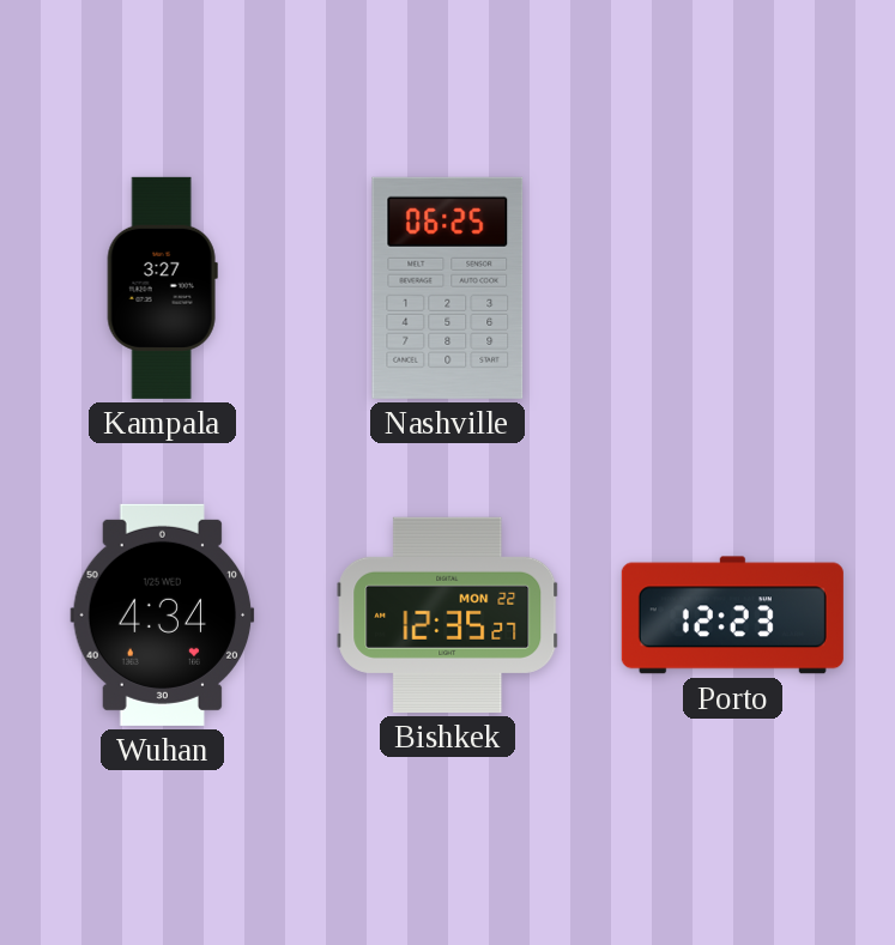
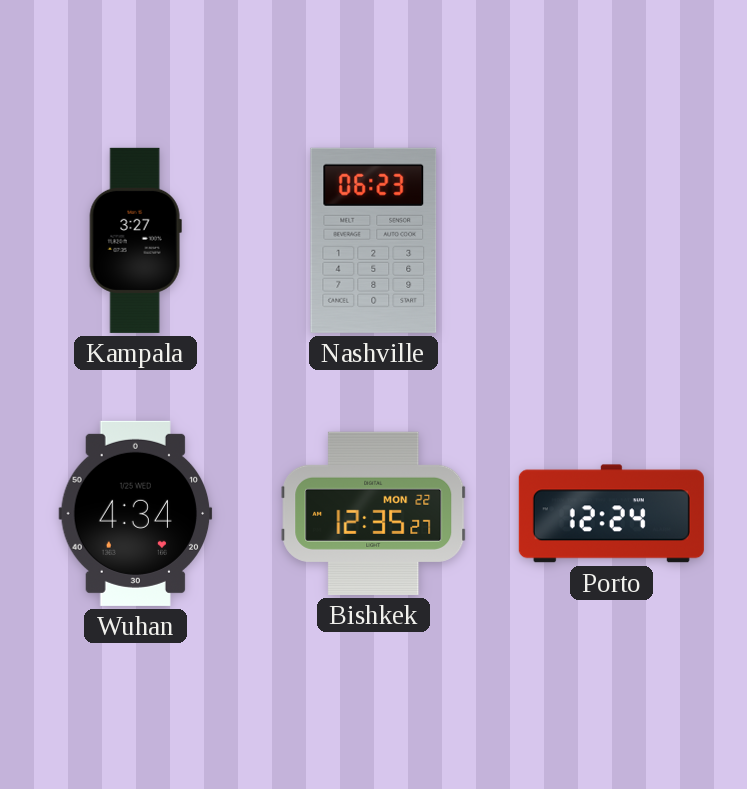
Nashville: 06:25 -> 06:23
Porto: 12:23 -> 12:24
